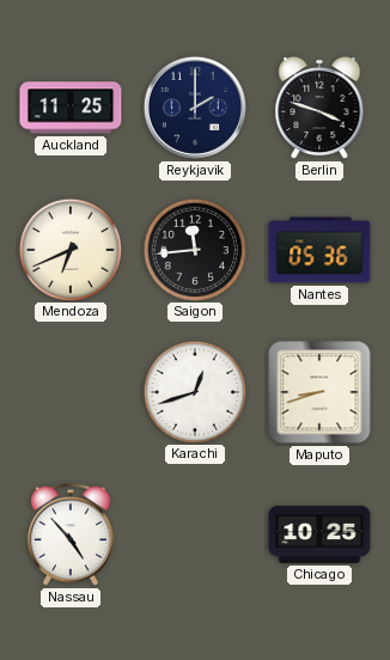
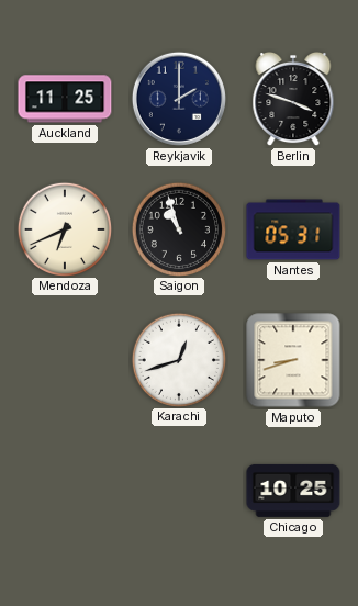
Saigon: 11:44 -> 10:57
Nantes: 05:36 -> 05:31
Nassau: 4:53 -> none
